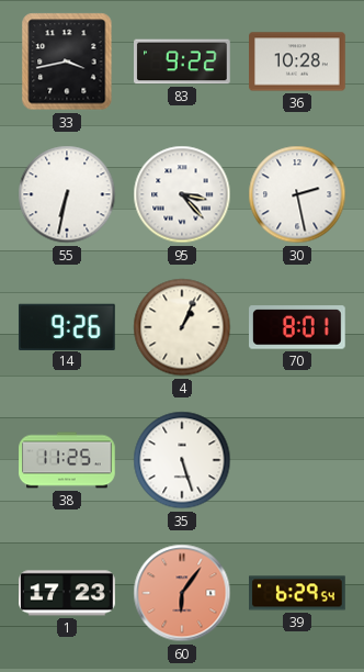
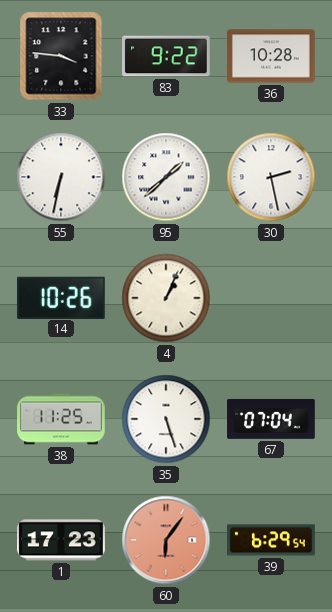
33: 3:43 -> 3:46
95: 3:23 -> 1:38
14: 9:26 -> 10:26
70: 8:01 -> none
67: none -> 07:04
